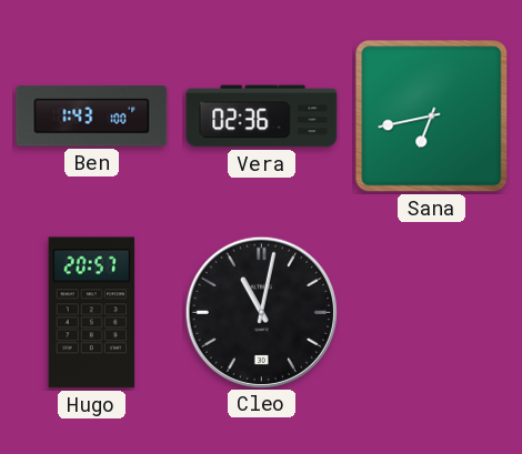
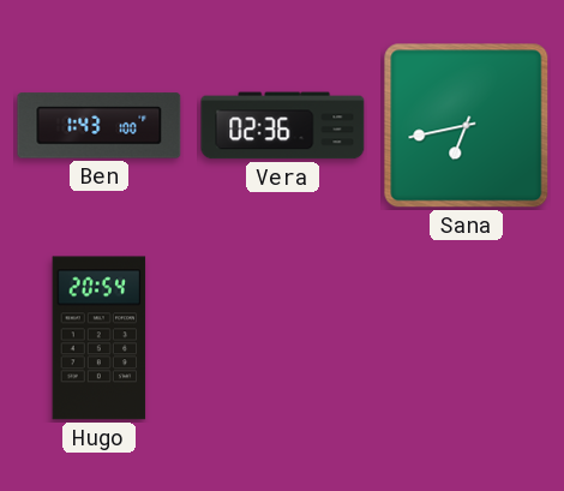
Hugo: 20:57 -> 20:54
Cleo: 11:02 -> none
